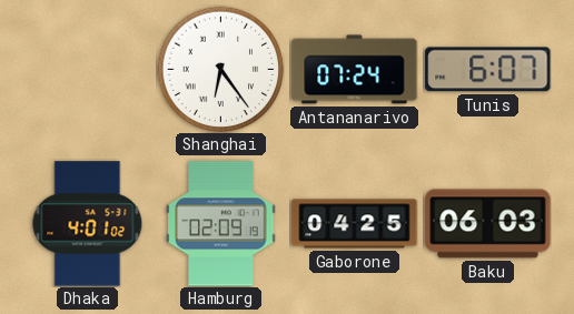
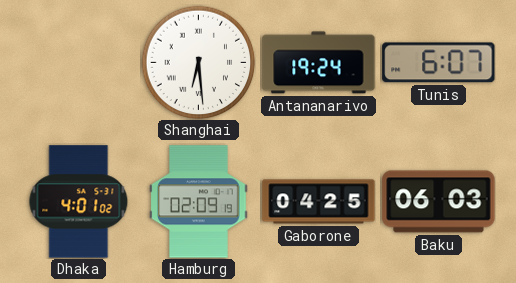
Shanghai: 6:24 -> 6:29
Antananarivo: 07:24 -> 19:24
